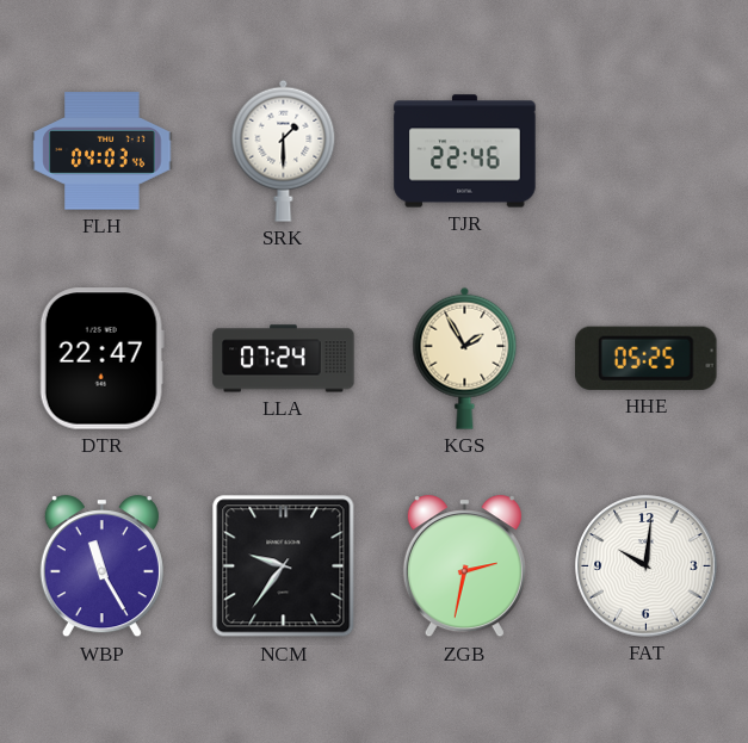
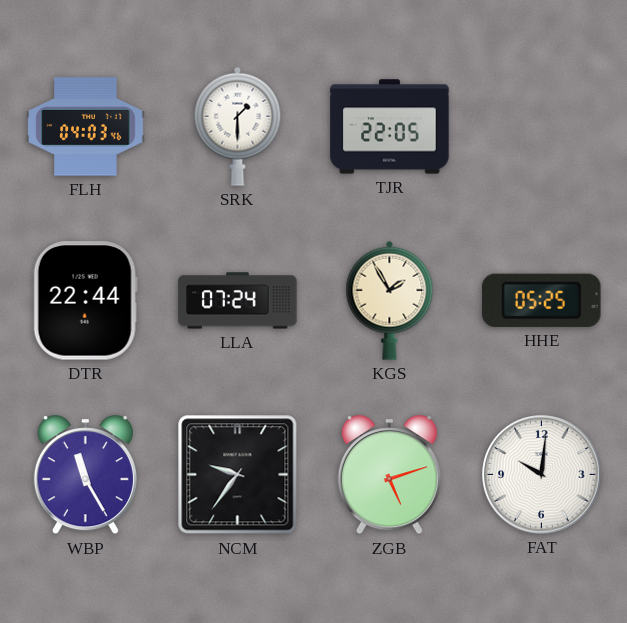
TJR: 22:46 -> 22:05
DTR: 22:47 -> 22:44
ZGB: 2:32 -> 5:12
